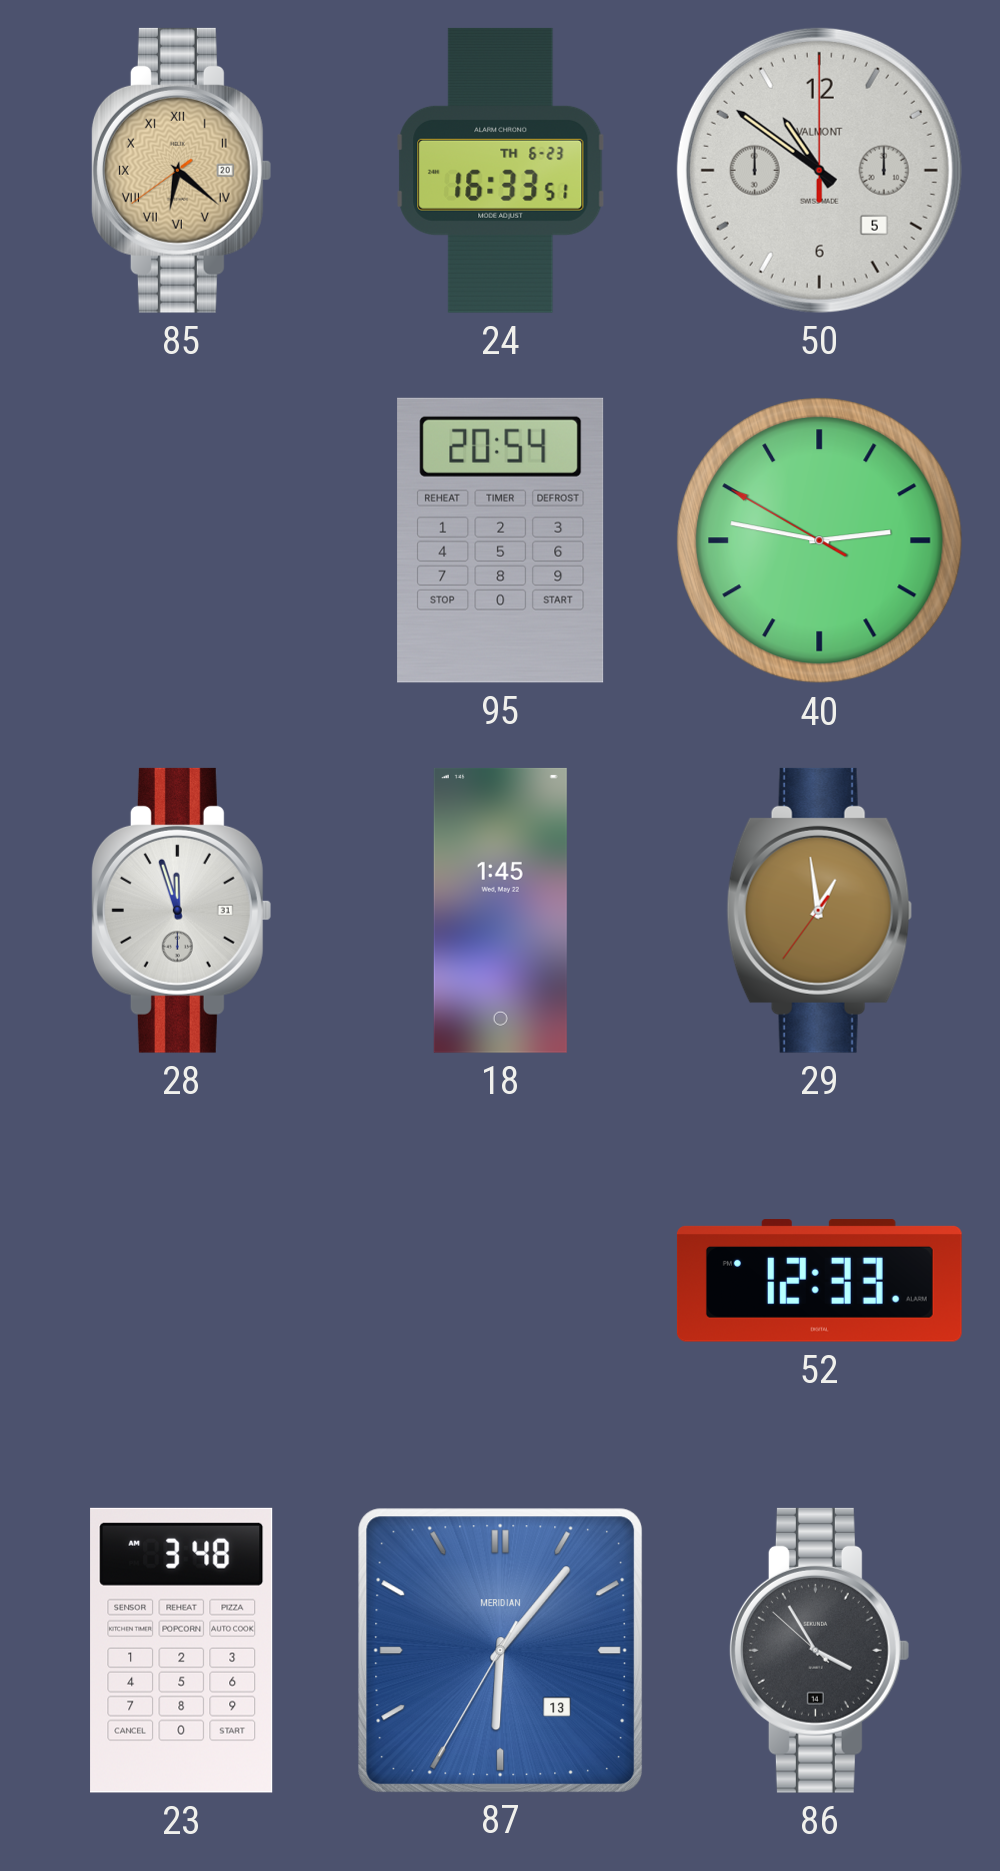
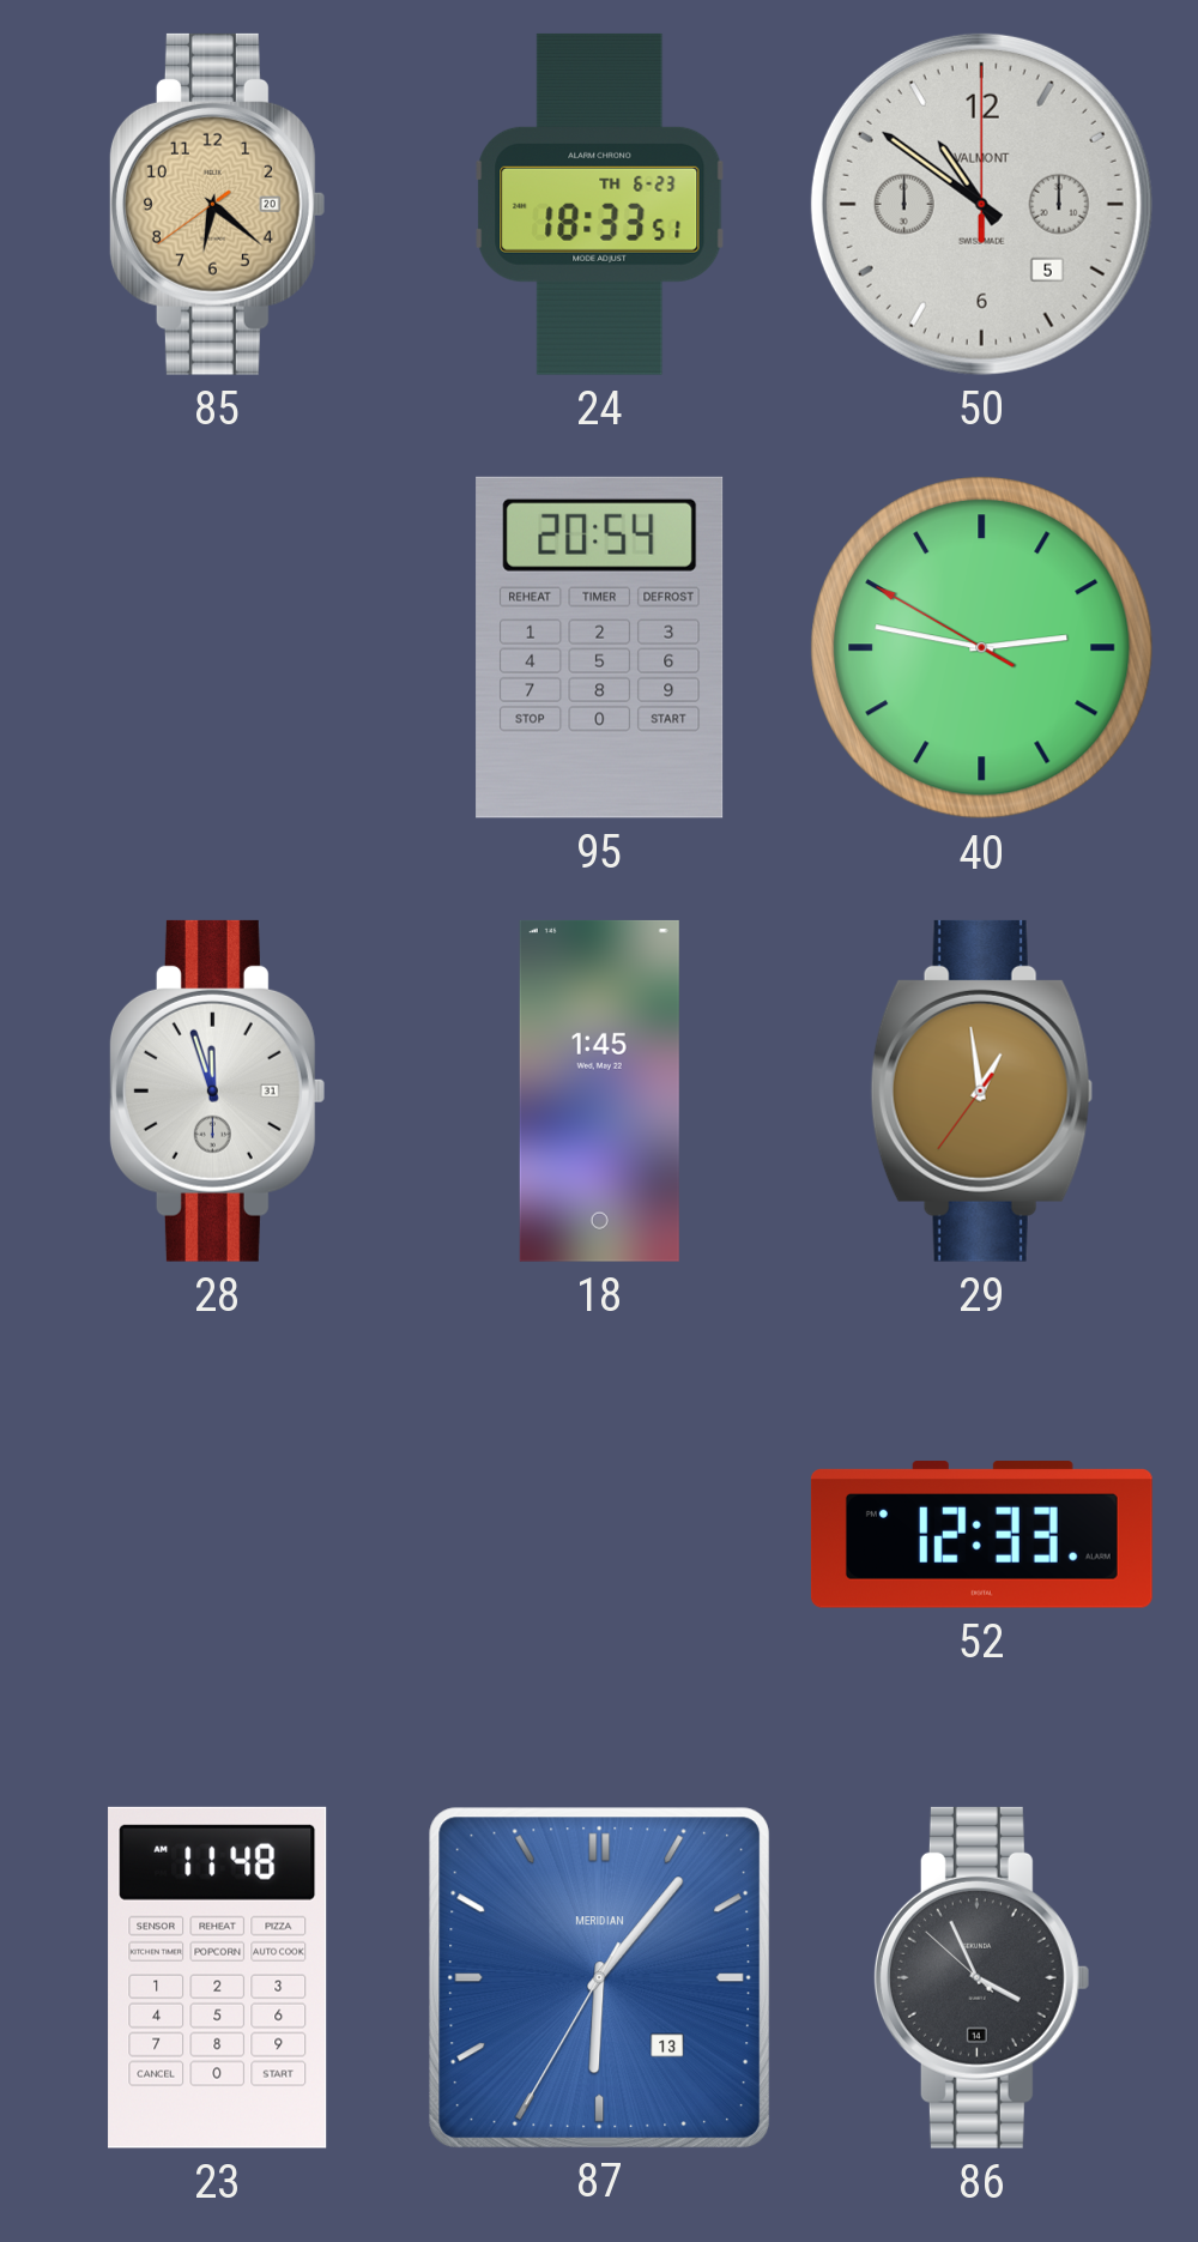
85 numerals: Roman -> Arabic
24: 16:33 -> 18:33
23: 3:48 -> 11:48
86: 3:54 -> 3:55
